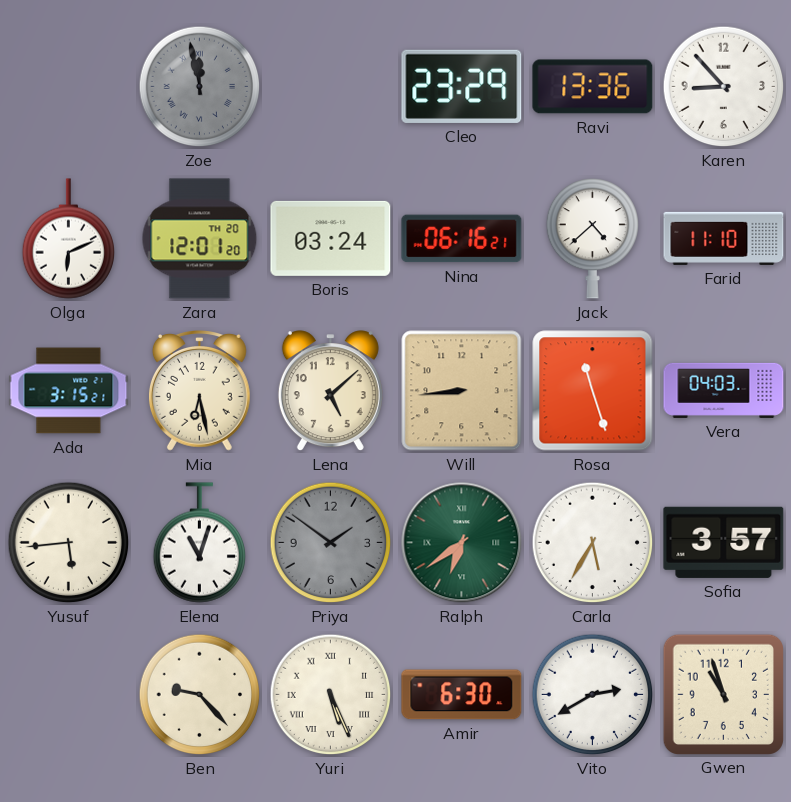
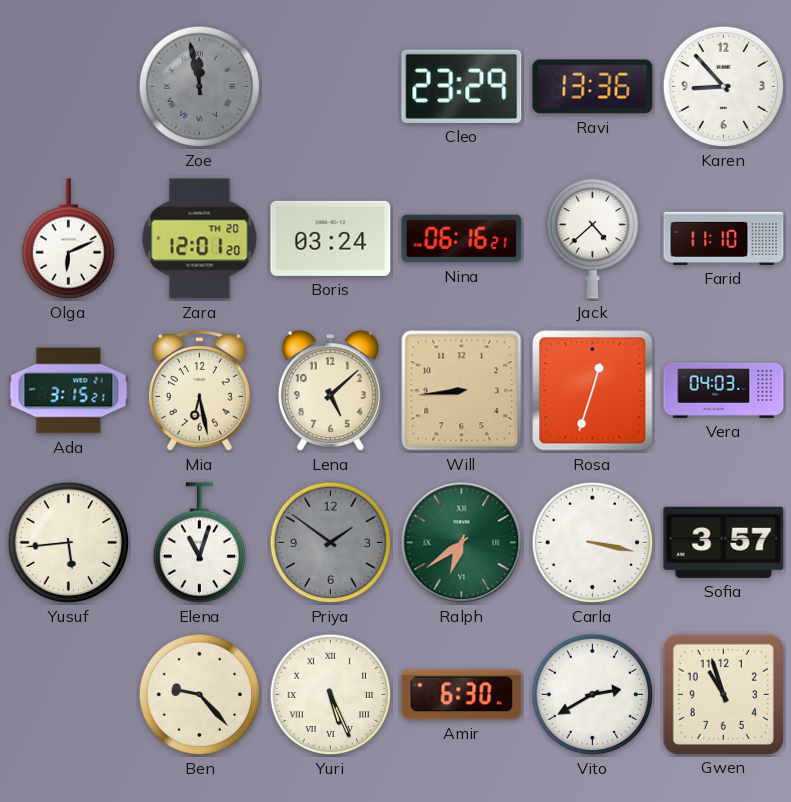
Rosa: 11:27 -> 12:33
Carla: 5:35 -> 3:17
